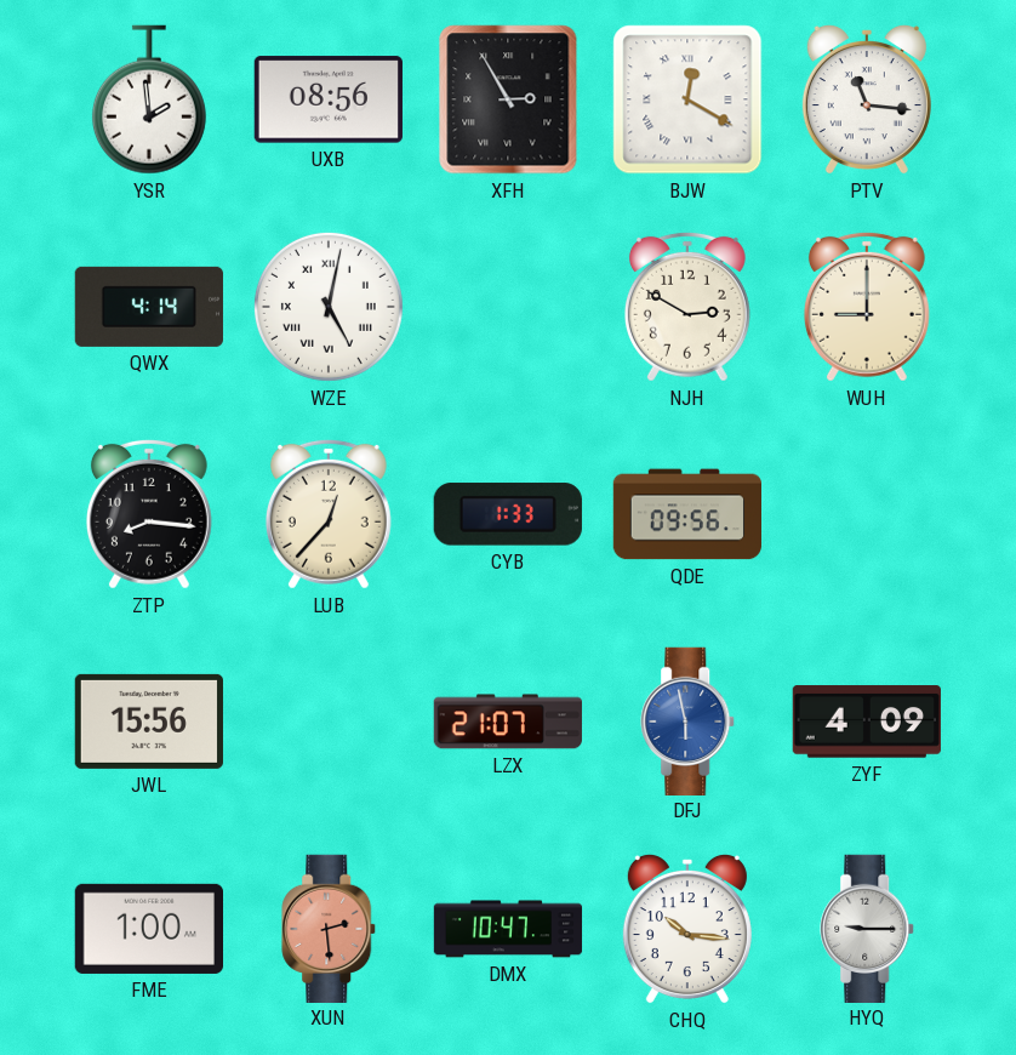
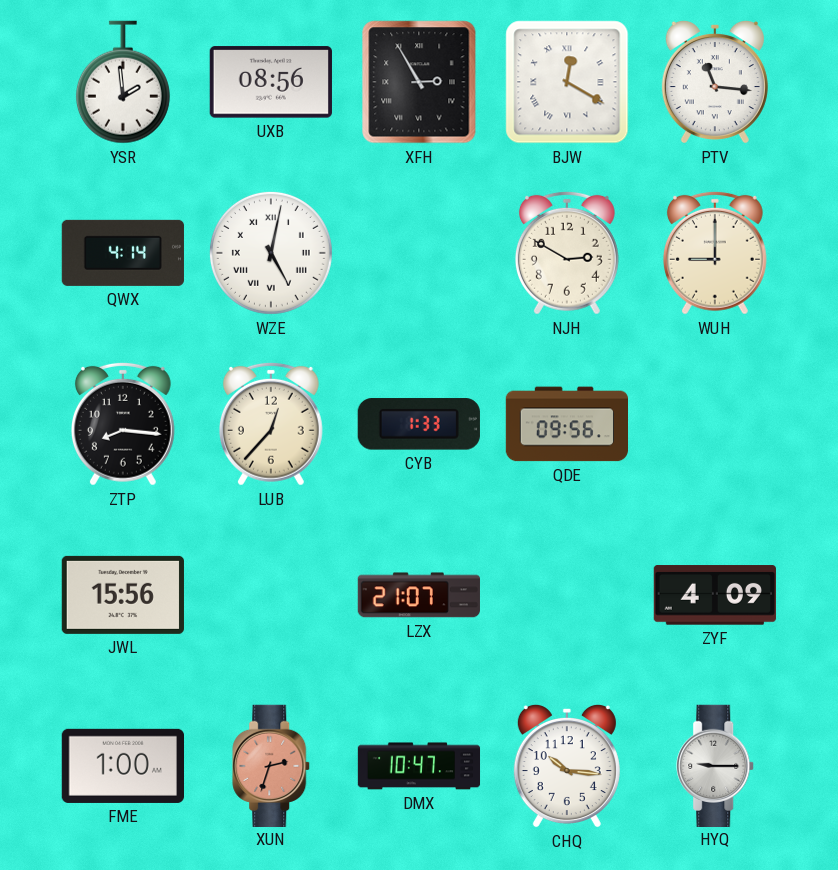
DFJ: 5:58 -> none
XUN: 2:29 -> 2:33
